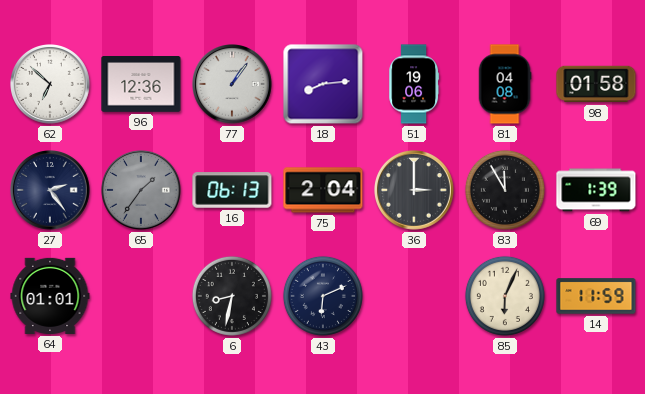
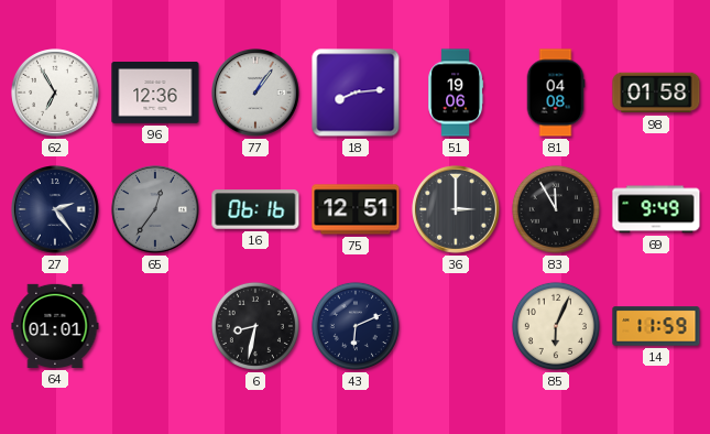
62: 6:52 -> 6:55
65: 1:36 -> 12:36
16: 06:13 -> 06:16
75: 2:04 -> 12:51
69: 1:39 -> 9:49
